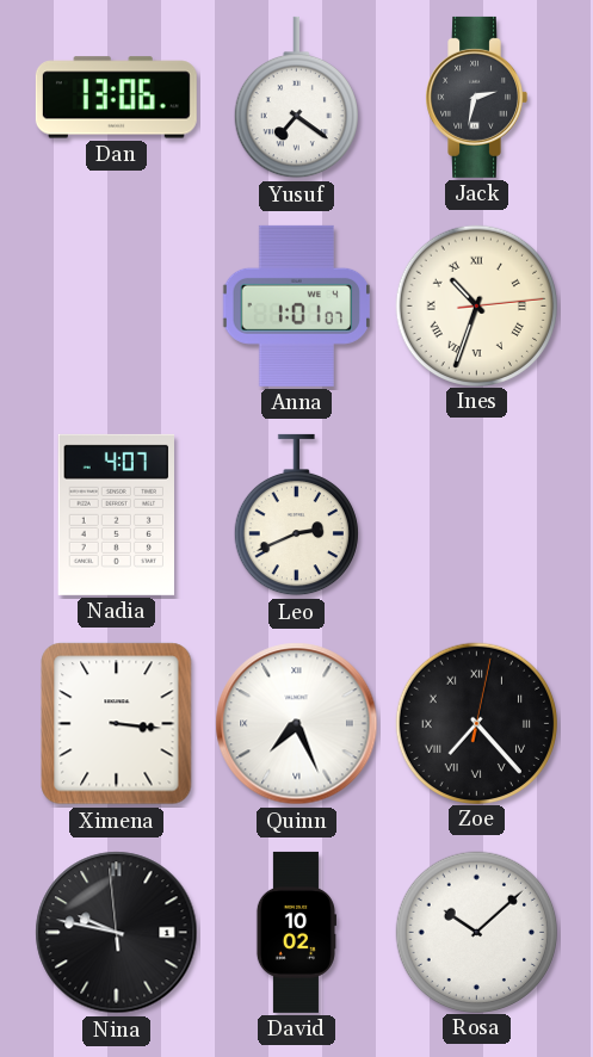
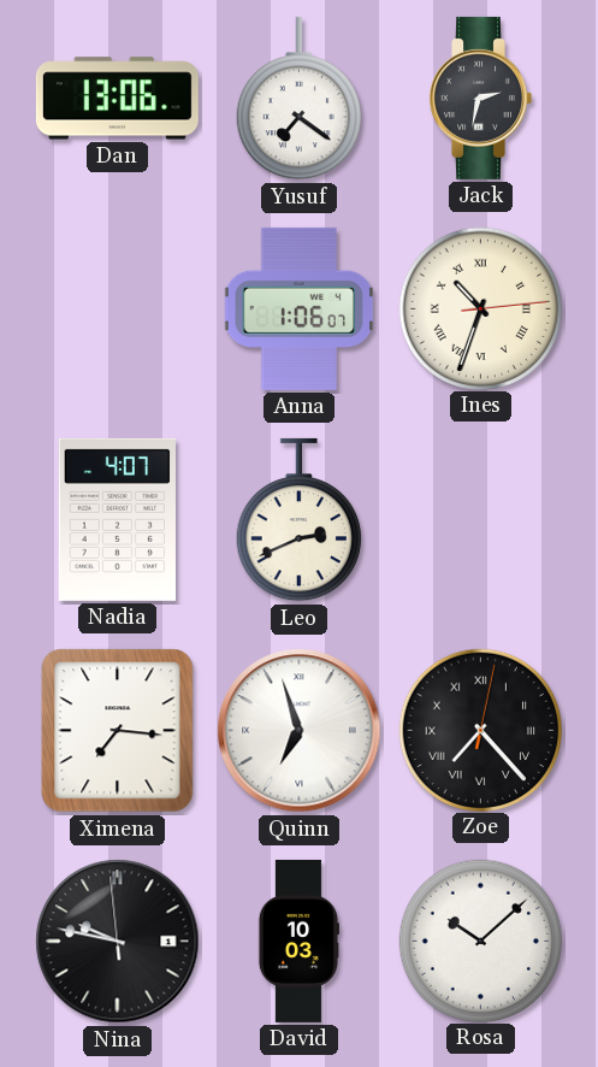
Anna: 1:01 -> 1:06
Ximena: 3:16 -> 7:16
Quinn: 7:26 -> 6:57
David: 10:02 -> 10:03
